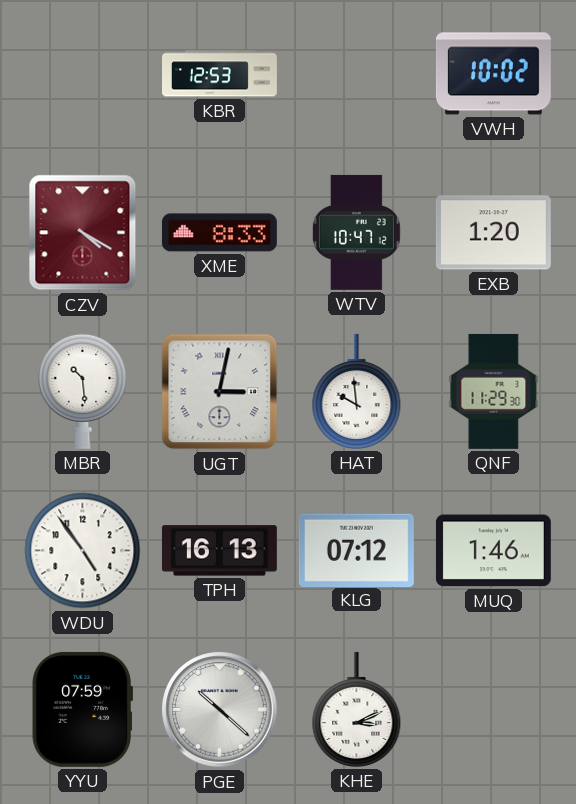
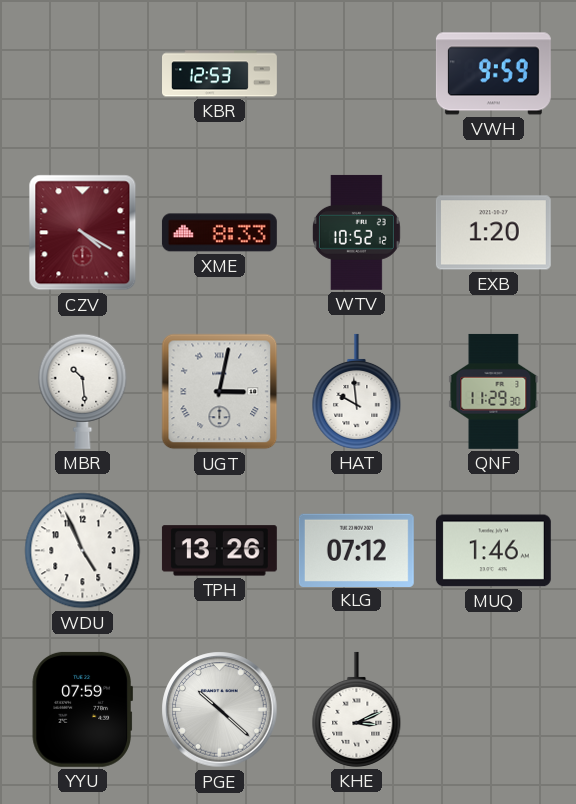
VWH: 10:02 -> 9:59
WTV: 10:47 -> 10:52
WDU: 4:54 -> 4:56
TPH: 16:13 -> 13:26
